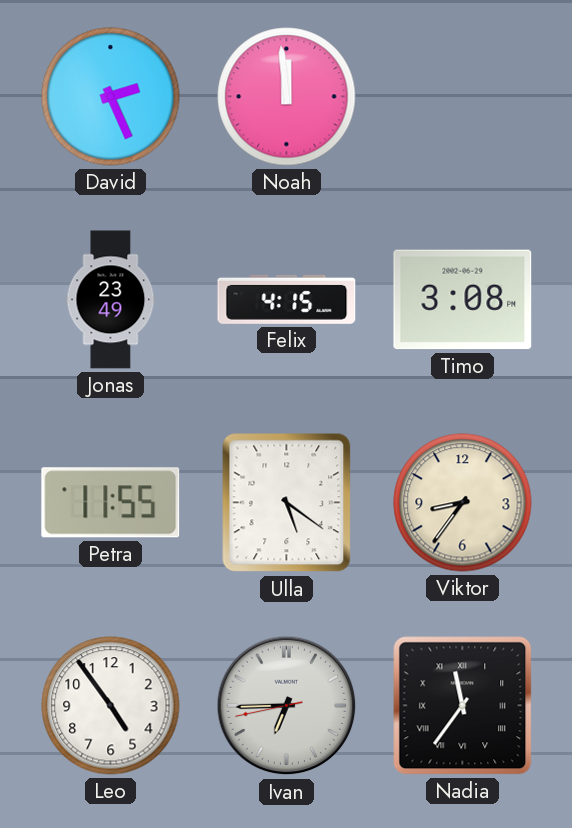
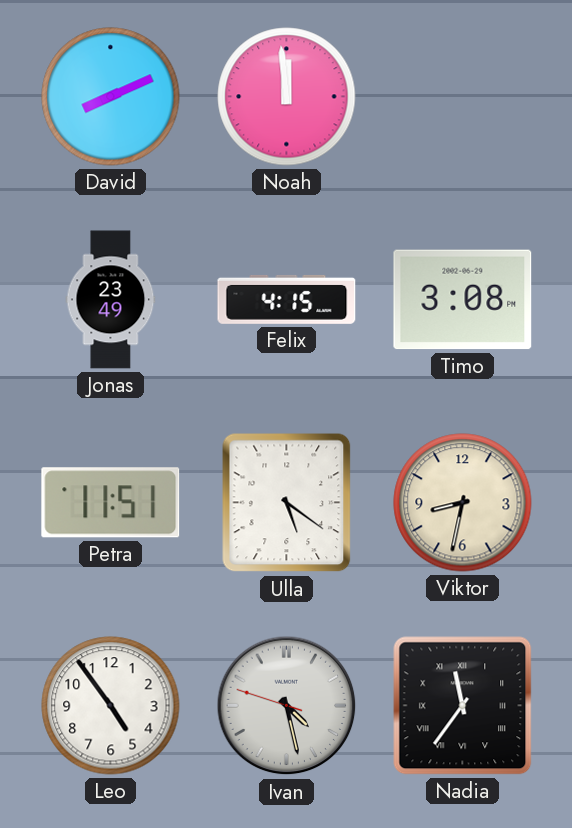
David: 2:26 -> 8:11
Petra: 11:55 -> 11:51
Viktor: 8:36 -> 8:32
Ivan: 6:44 -> 4:27
